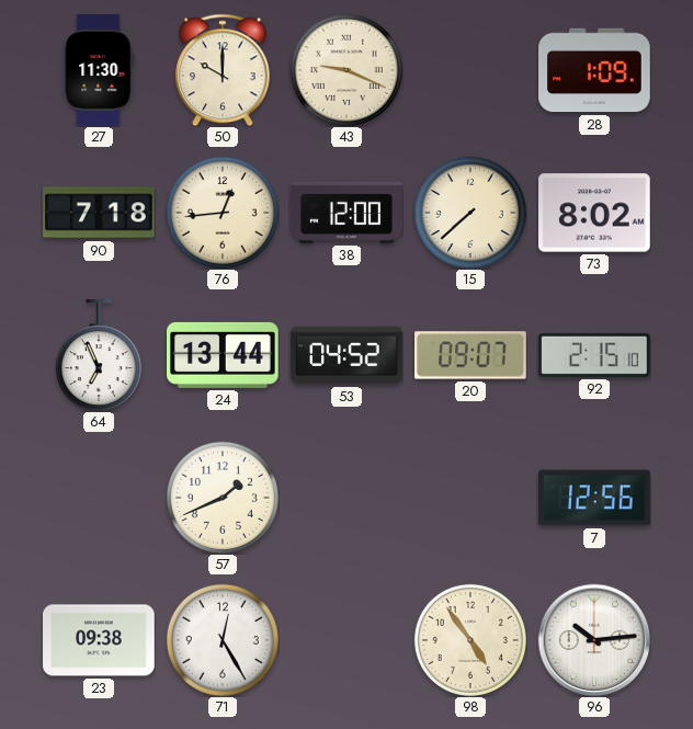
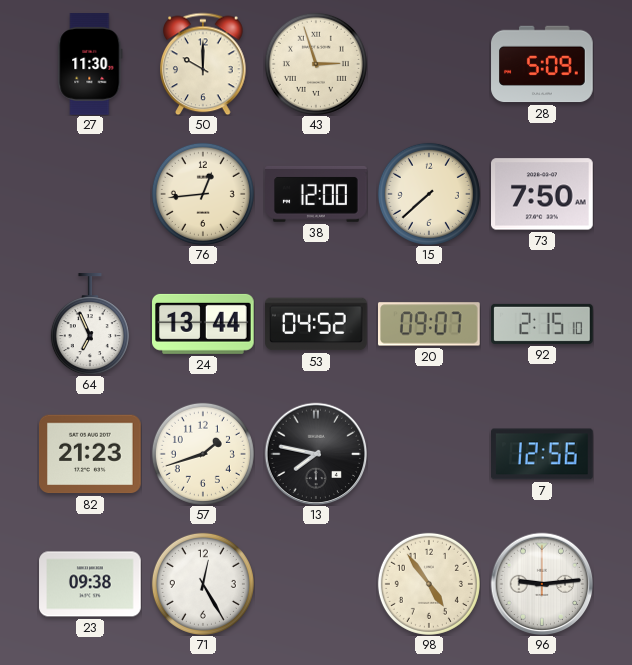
43: 9:19 -> 2:57
28: 1:09 -> 5:09
90: 7:18 -> none
73: 8:02 -> 7:50
82: none -> 21:23
57: 1:41 -> 1:42
13: none -> 7:47
96: 10:14 -> 9:14
